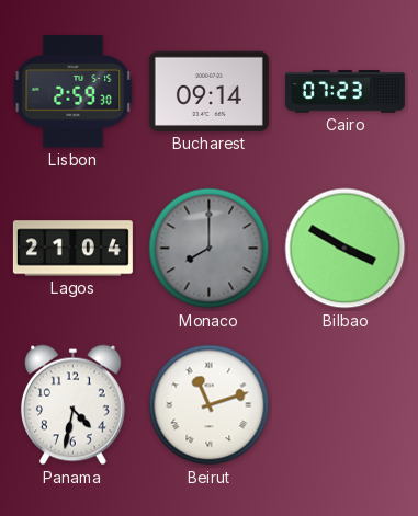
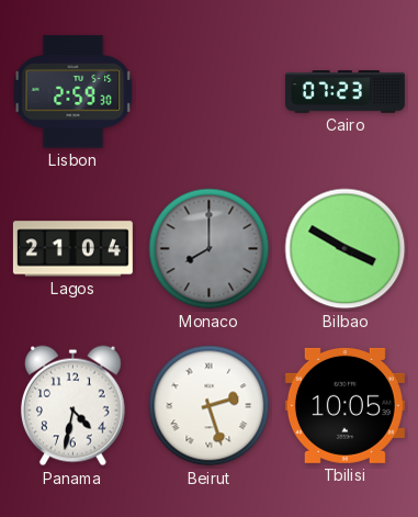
Bucharest: 09:14 -> none
Beirut: 11:12 -> 2:27
Tbilisi: none -> 10:05
